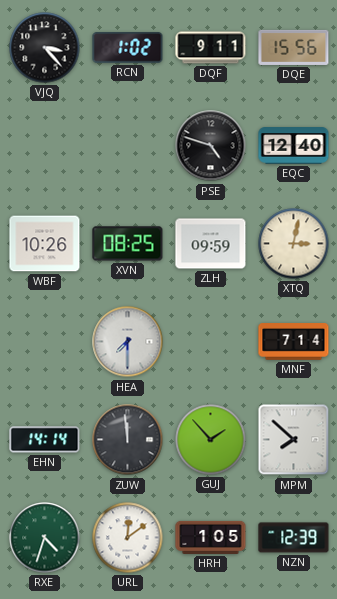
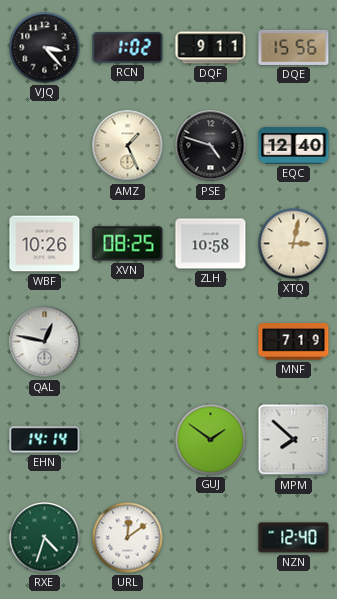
AMZ: none -> 1:26
ZLH: 09:59 -> 10:58
QAL: none -> 12:47
HEA: 7:30 -> none
MNF: 7:14 -> 7:19
ZUW: 11:59 -> none
GUJ: 1:53 -> 1:51
HRH: 1:05 -> none
NZN: 12:39 -> 12:40
